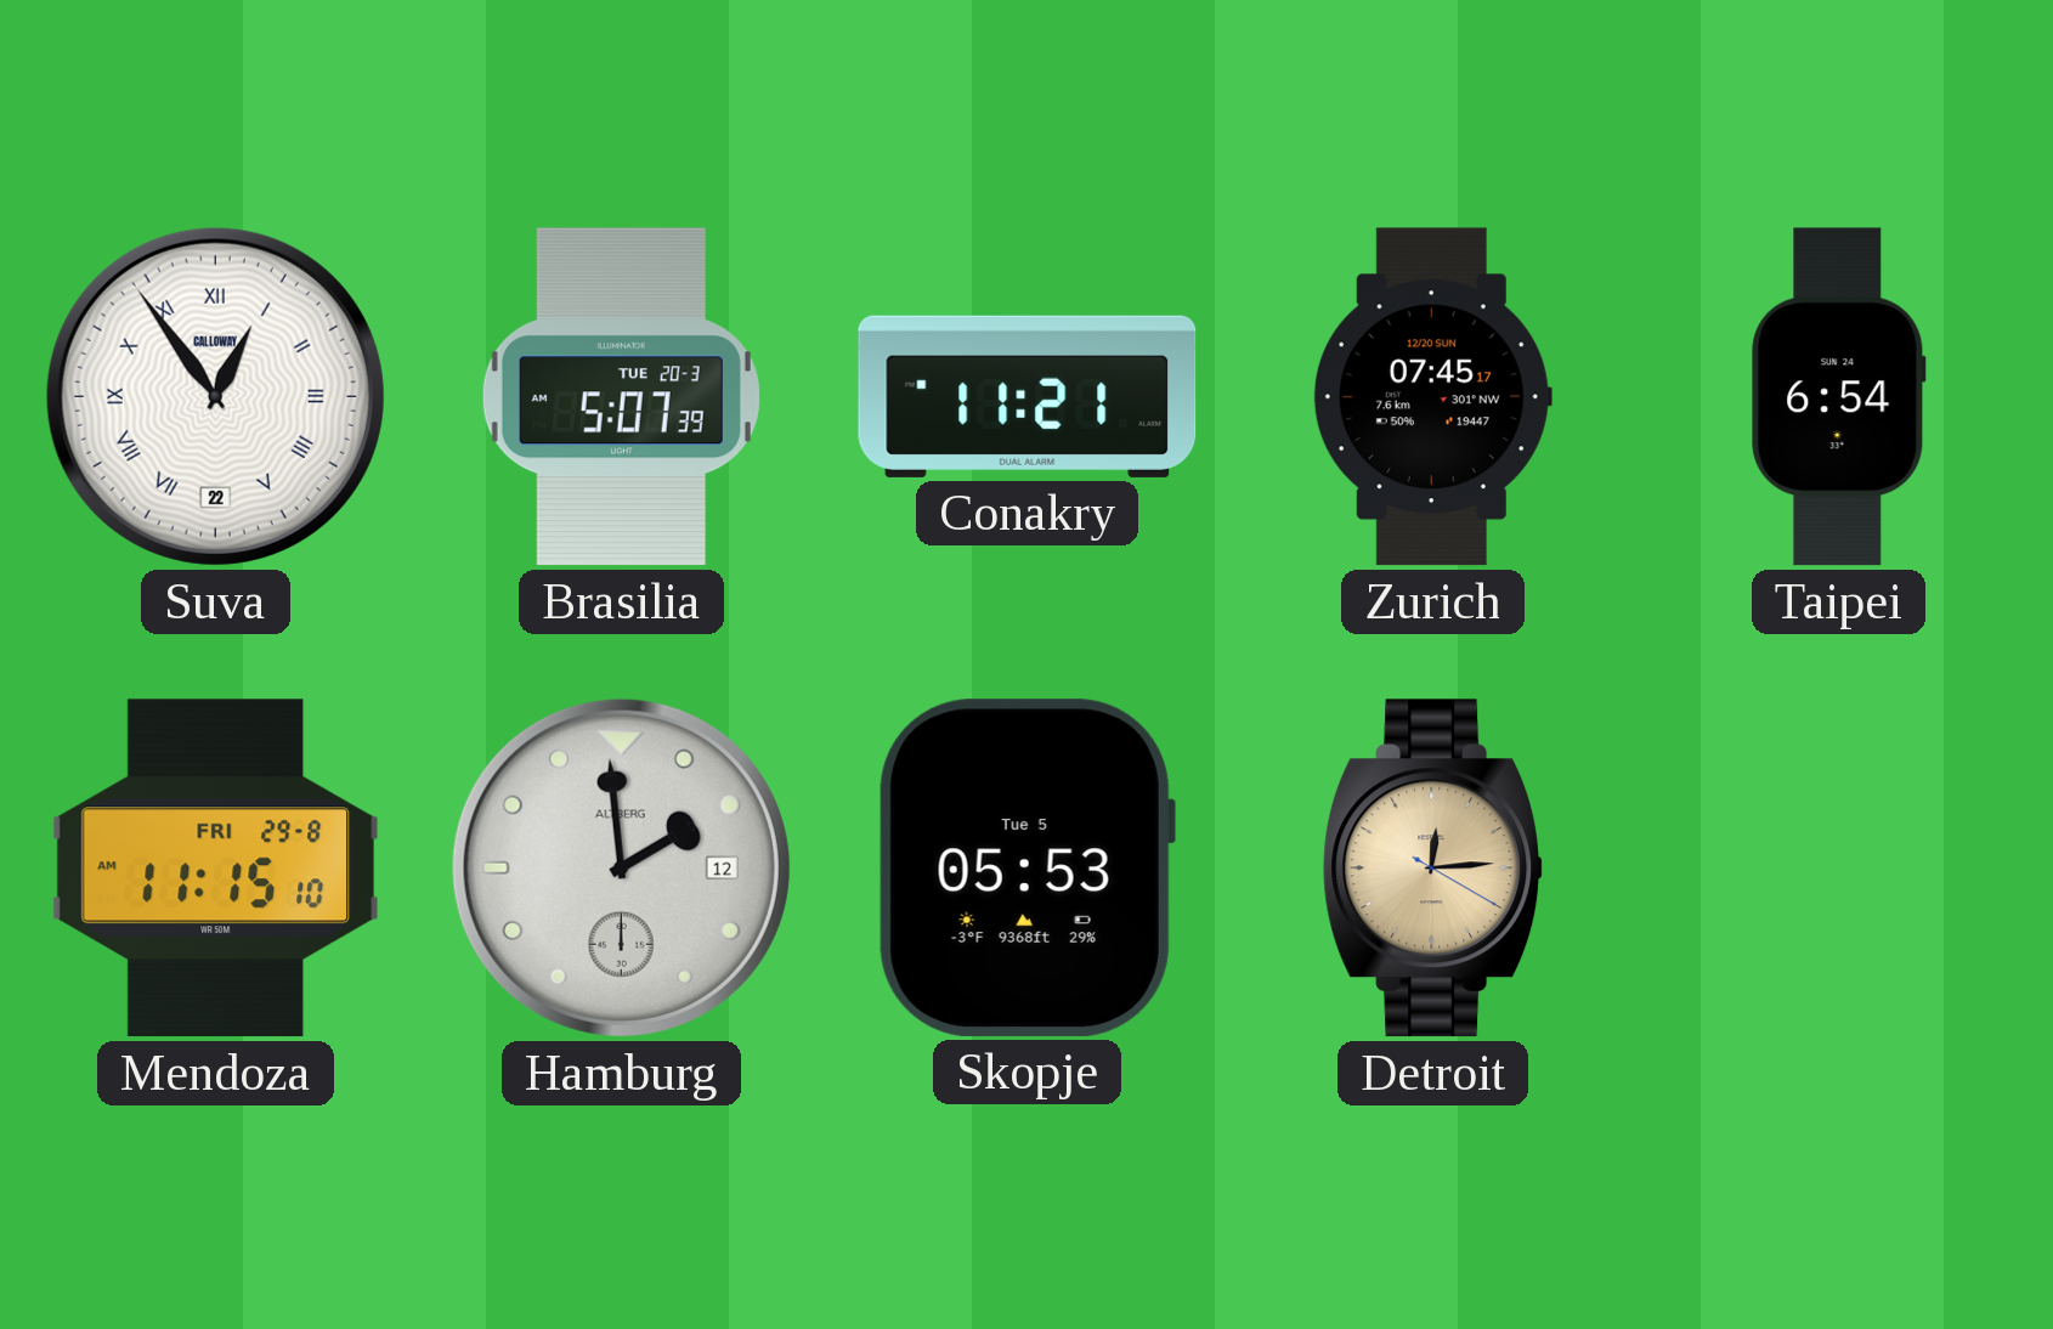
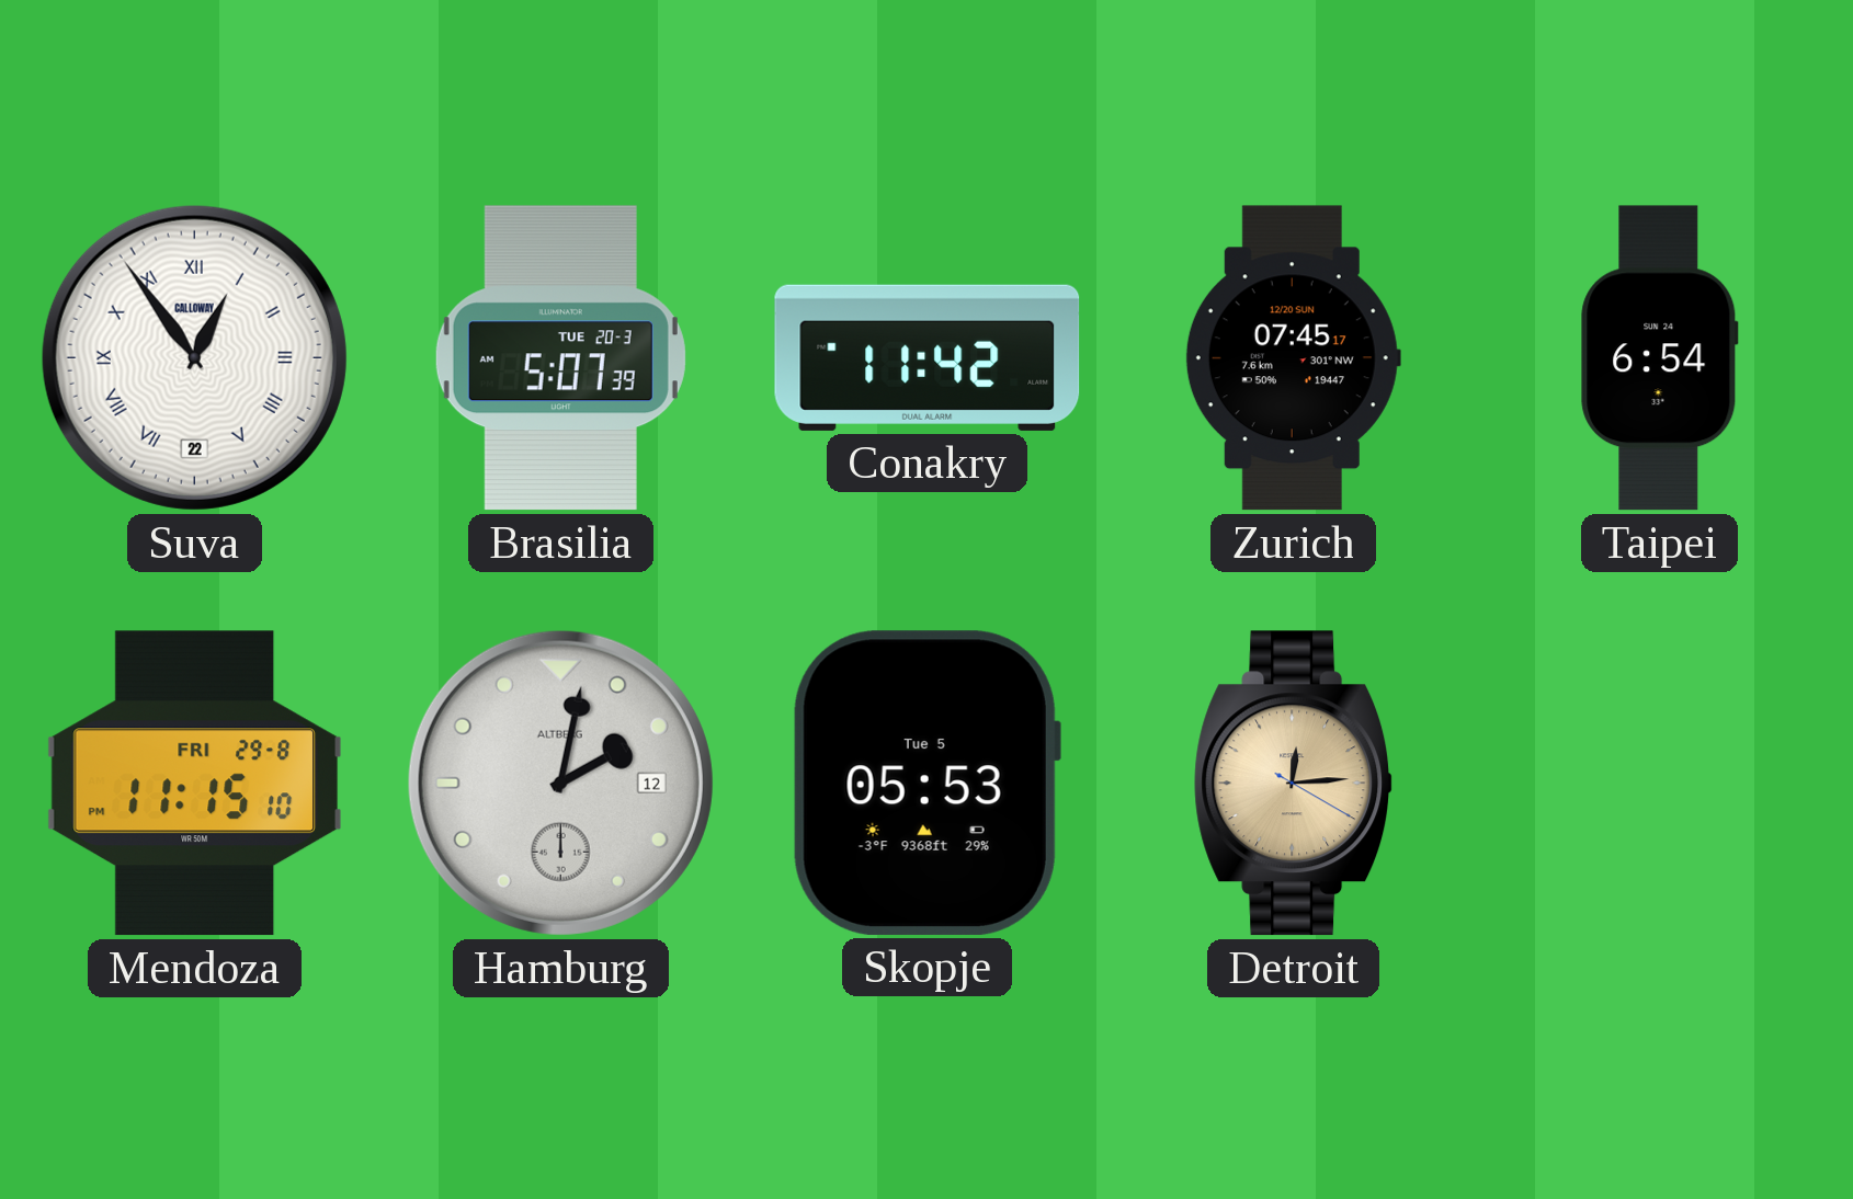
Conakry: 11:21 -> 11:42
Mendoza: 11:15:10 AM -> 11:15:10 PM
Hamburg: 1:59 -> 2:02
